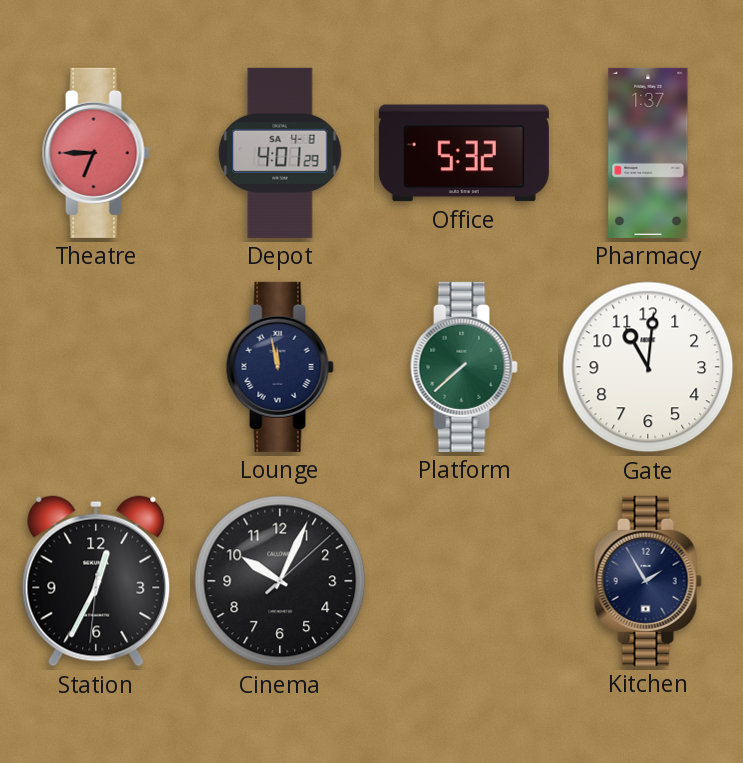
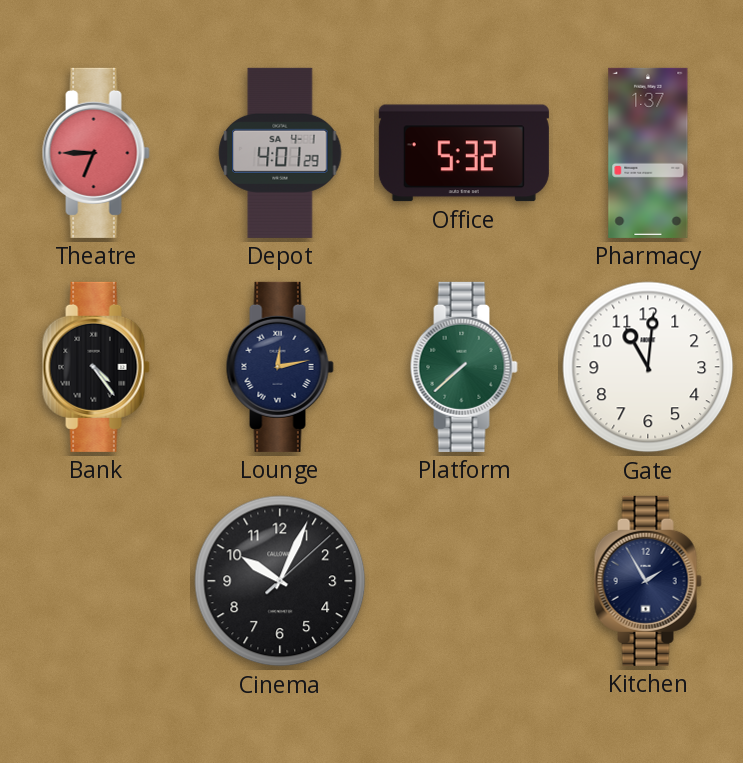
Depot date: SA 4-8 -> SA 4-1
Bank: none -> 4:24
Lounge: 11:58 -> 12:13
Station: 12:34 -> none
